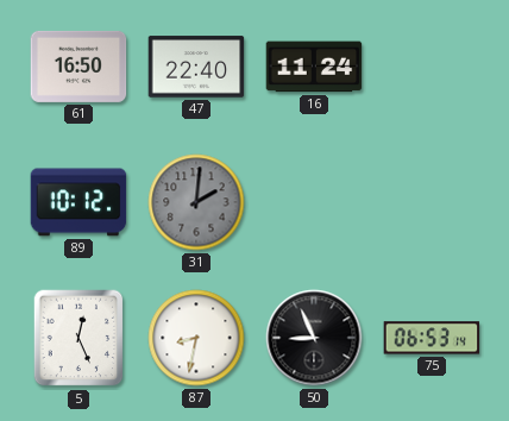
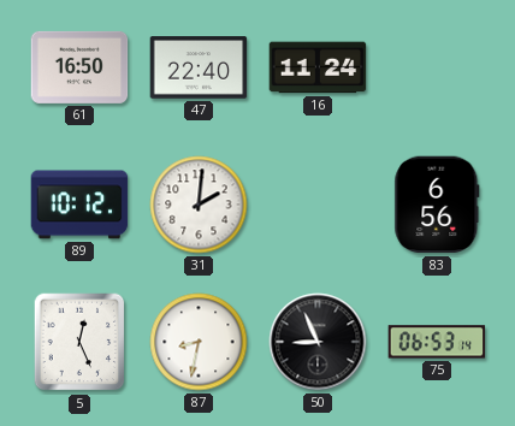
31 dial: grey -> white
83: none -> 6:56
